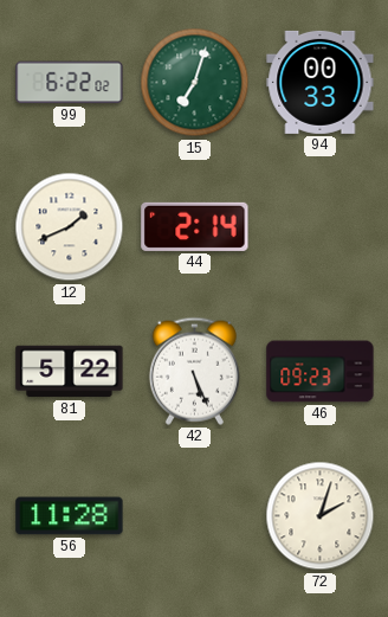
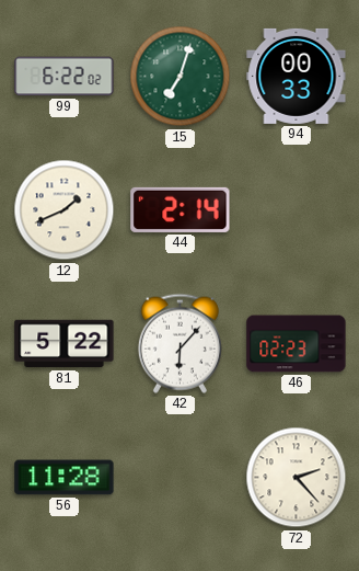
42: 5:26 -> 6:07
46: 09:23 -> 02:23
72: 2:03 -> 2:23
